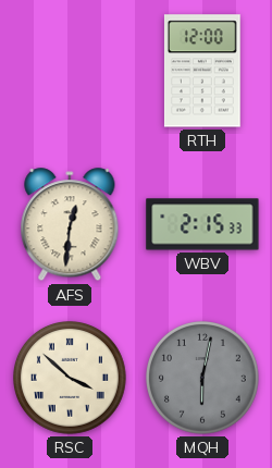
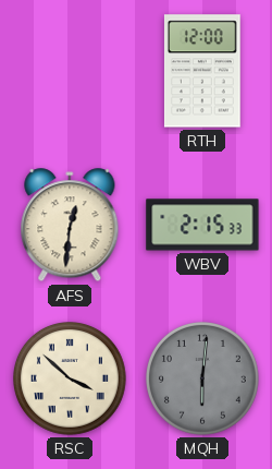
MQH: 6:02 -> 6:01
